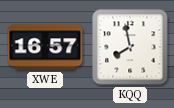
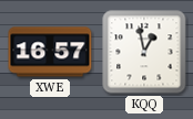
KQQ: 7:58 -> 12:58
